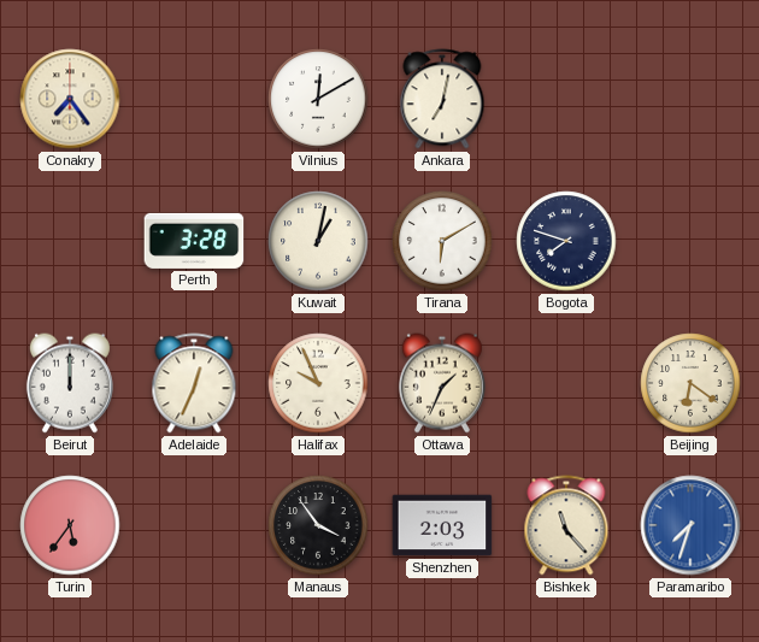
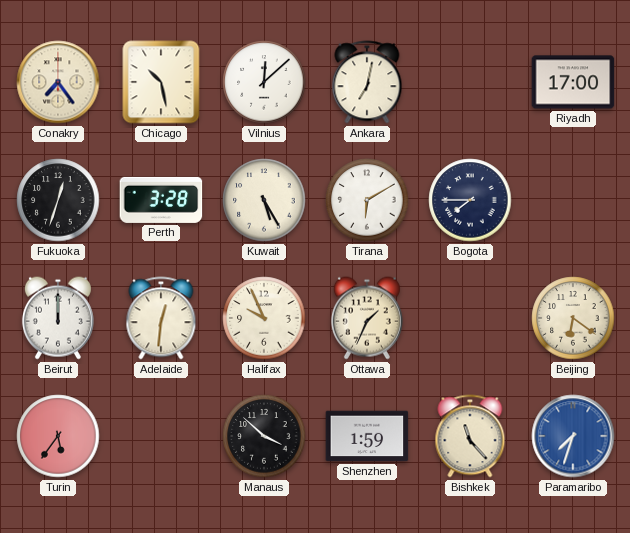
Chicago: none -> 10:28
Vilnius: 12:10 -> 12:08
Riyadh: none -> 17:00
Fukuoka: none -> 12:33
Kuwait: 1:02 -> 5:25
Bogota: 7:48 -> 7:45
Adelaide: 12:34 -> 12:31
Manaus: 3:54 -> 3:52
Shenzhen: 2:03 -> 1:59
